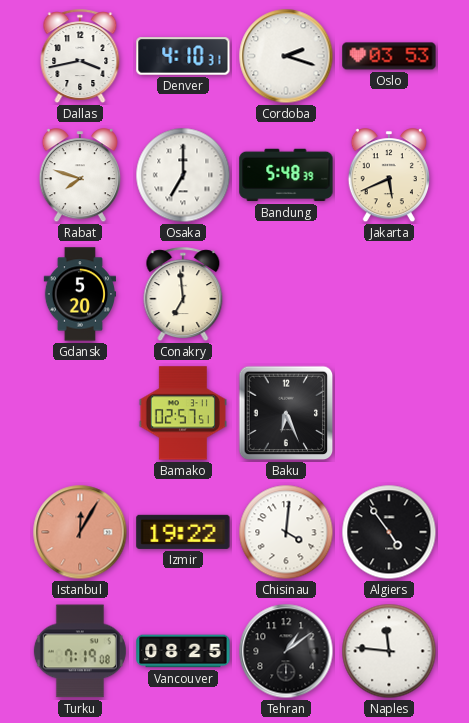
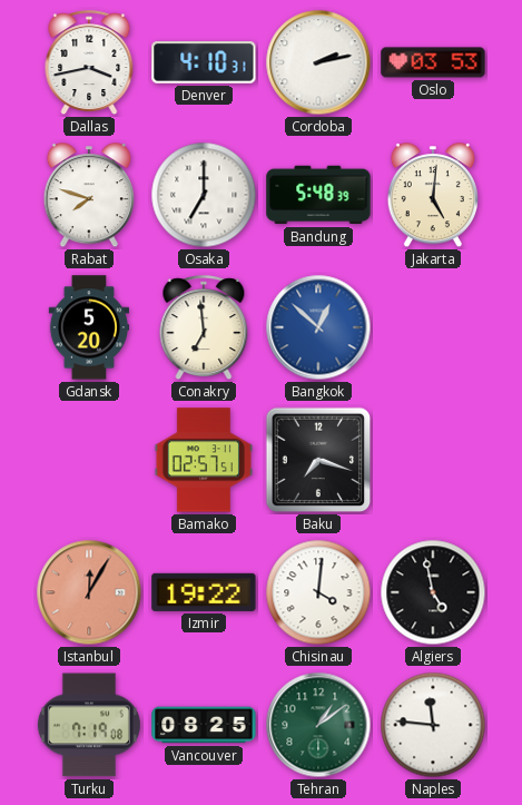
Cordoba: 2:18 -> 2:13
Jakarta: 5:41 -> 5:01
Bangkok: none -> 12:52
Baku: 6:26 -> 7:18
Algiers: 4:54 -> 4:58
Tehran dial: black -> green
